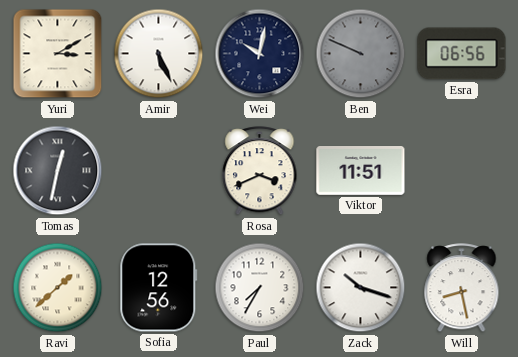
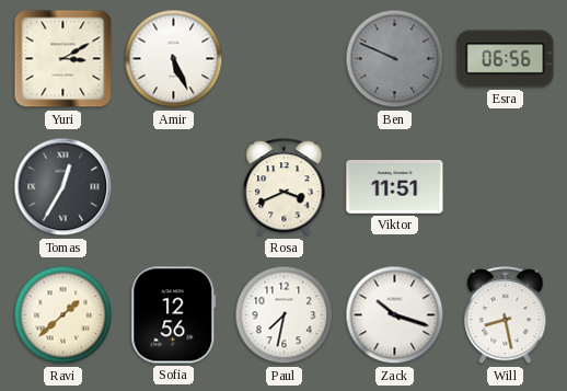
Wei: 10:02 -> none
Tomas: 12:32 -> 12:35
Paul: 7:35 -> 7:32
